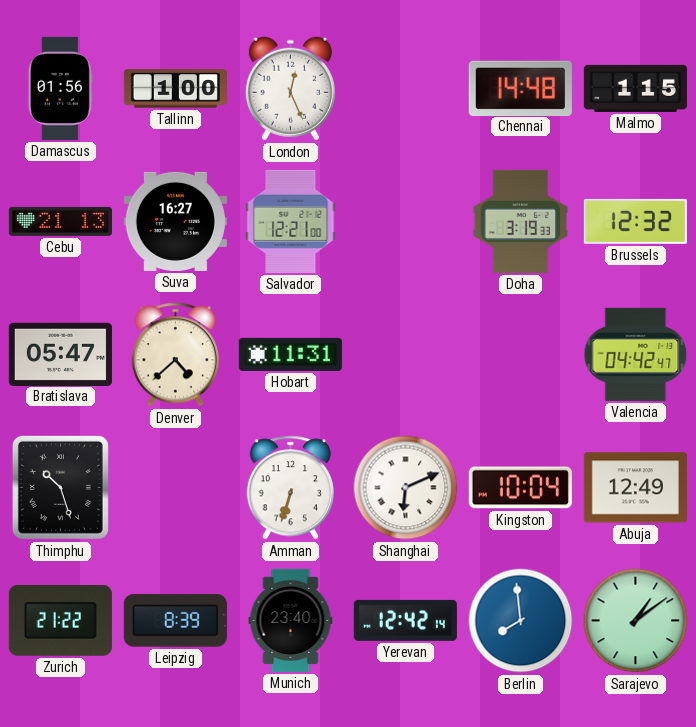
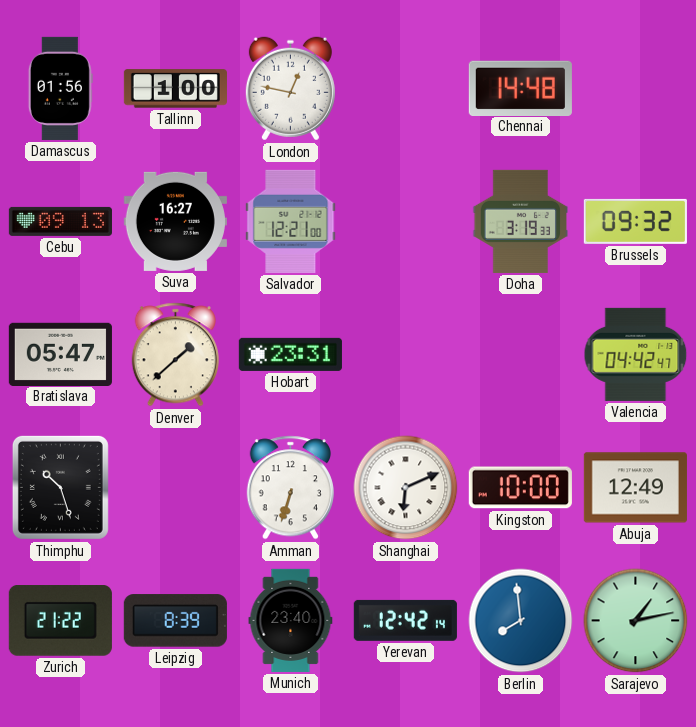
London: 12:26 -> 12:47
Malmo: 1:15 -> none
Cebu: 21:13 -> 09:13
Brussels: 12:32 -> 09:32
Denver: 4:38 -> 1:38
Hobart: 11:31 -> 23:31
Kingston: 10:04 -> 10:00
Sarajevo: 1:09 -> 1:13
